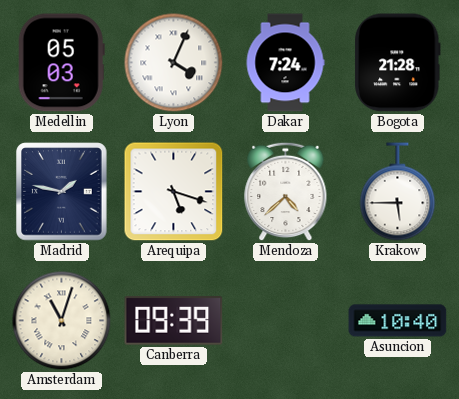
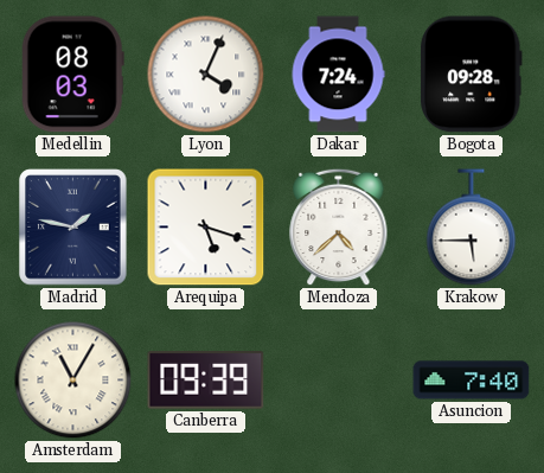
Medellin: 05:03 -> 08:03
Bogota: 21:28 -> 09:28
Amsterdam: 11:03 -> 11:05
Asuncion: 10:40 -> 7:40
